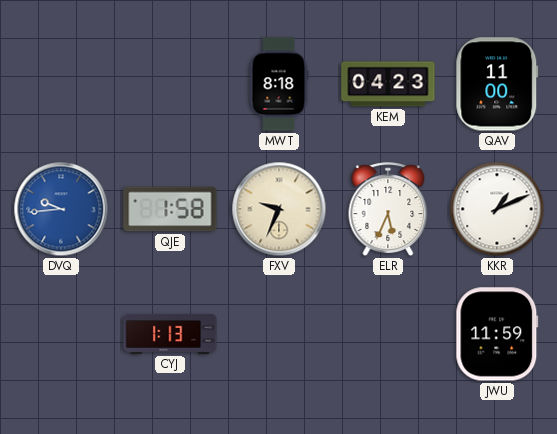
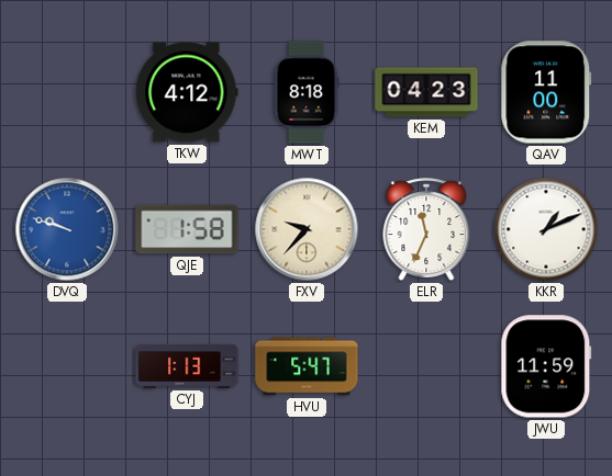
TKW: none -> 4:12
DVQ: 9:44 -> 9:48
FXV: 9:34 -> 9:37
ELR: 5:34 -> 11:34
HVU: none -> 5:47
